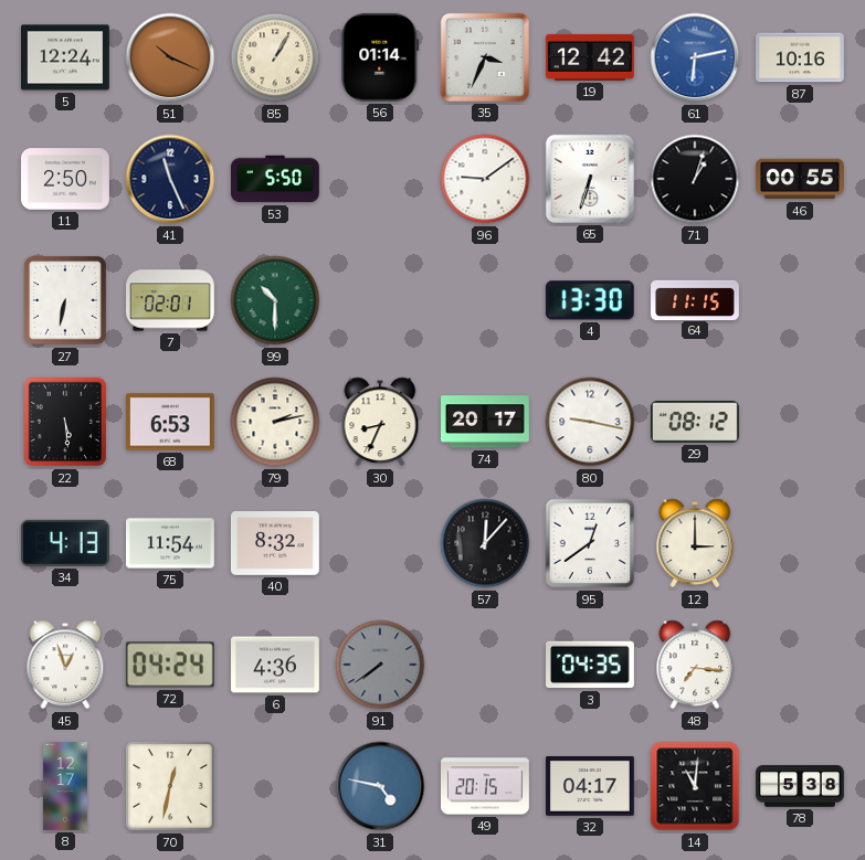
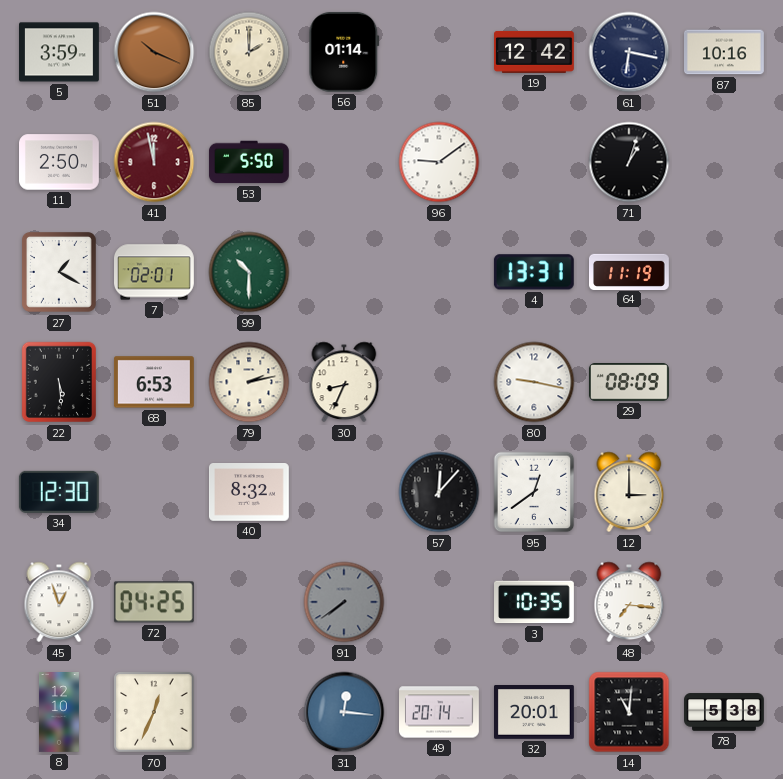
5: 12:24 -> 3:59
85: 1:05 -> 2:00
35: 3:34 -> none
61: 6:13 -> 6:17
61 dial: blue -> navy
41: 11:26 -> 11:58
41 dial: navy -> burgundy
65: 6:33 -> none
46: 00:55 -> none
27: 6:32 -> 1:20
4: 13:30 -> 13:31
64: 11:15 -> 11:19
74: 20:17 -> none
29: 08:12 -> 08:09
34: 4:13 -> 12:30
75: 11:54 -> none
72: 04:24 -> 04:25
6: 4:36 -> none
3: 04:35 -> 10:35
8: 12:17 -> 12:10
70: 12:32 -> 12:34
31: 4:47 -> 12:16
49: 20:15 -> 20:14
32: 04:17 -> 20:01
